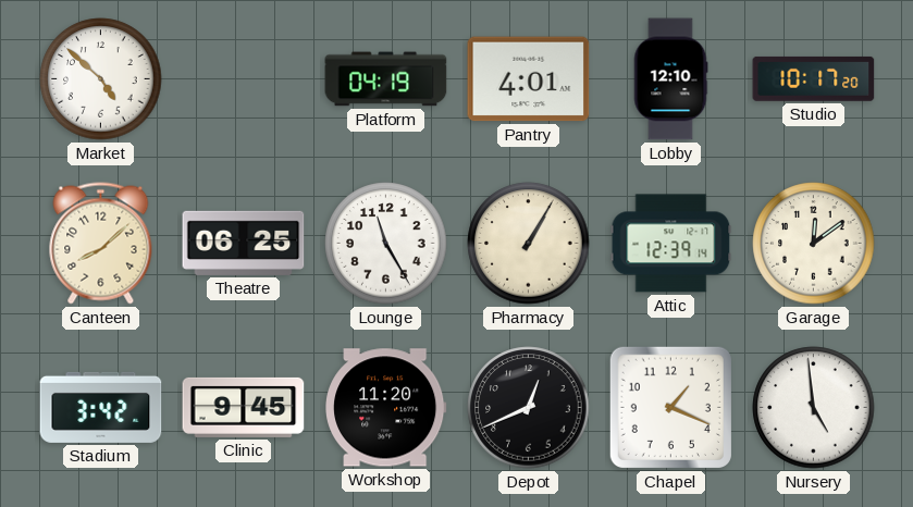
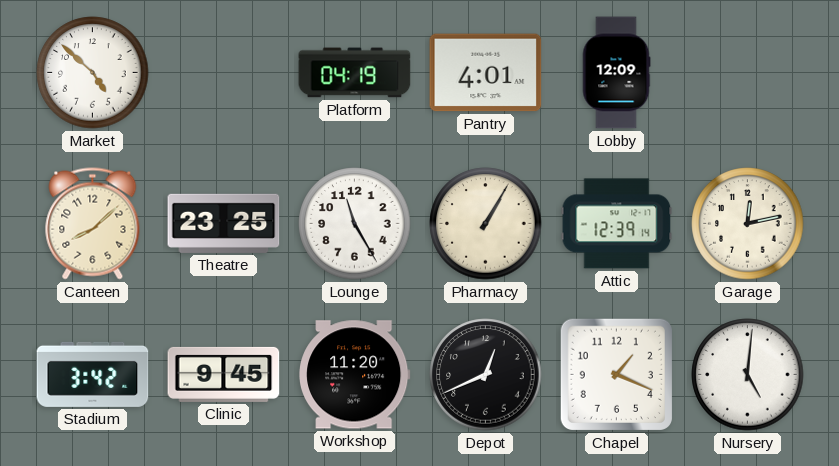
Lobby: 12:10 -> 12:09
Studio: 10:17 -> none
Theatre: 06:25 -> 23:25
Garage: 12:09 -> 12:13
Nursery: 4:59 -> 5:01
